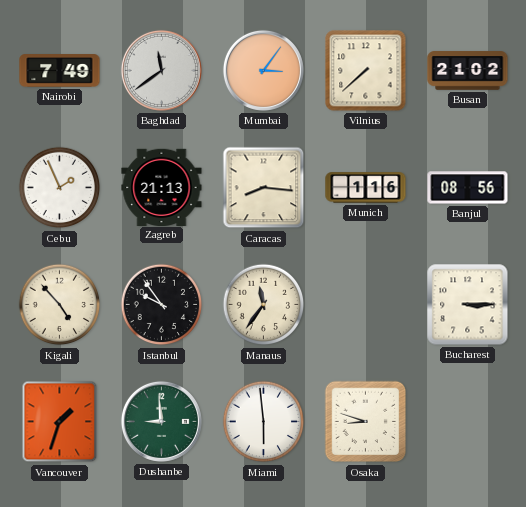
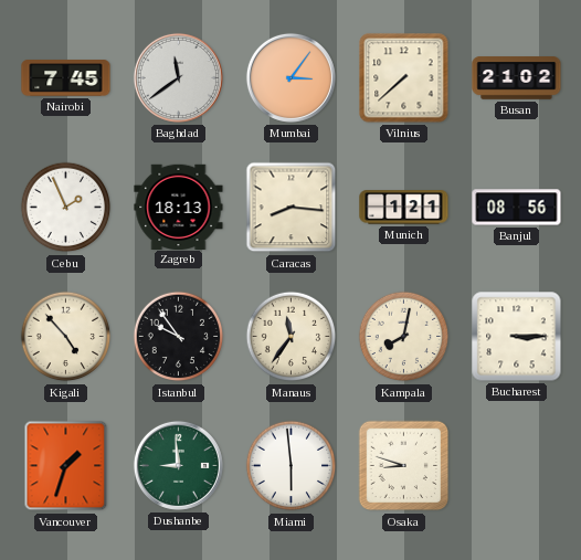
Nairobi: 7:49 -> 7:45
Zagreb: 21:13 -> 18:13
Munich: 1:16 -> 1:21
Kampala: none -> 8:02
